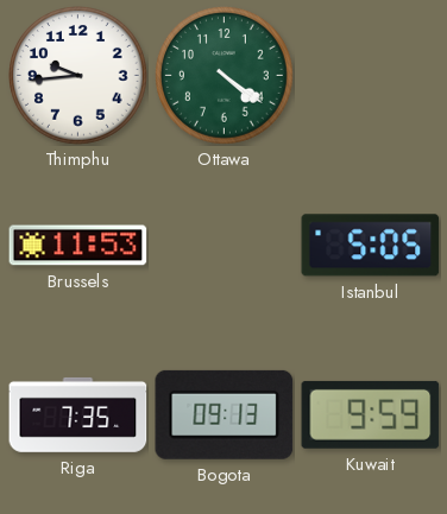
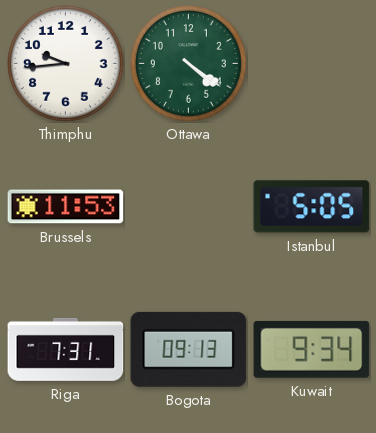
Riga: 7:35 -> 7:31
Kuwait: 9:59 -> 9:34
